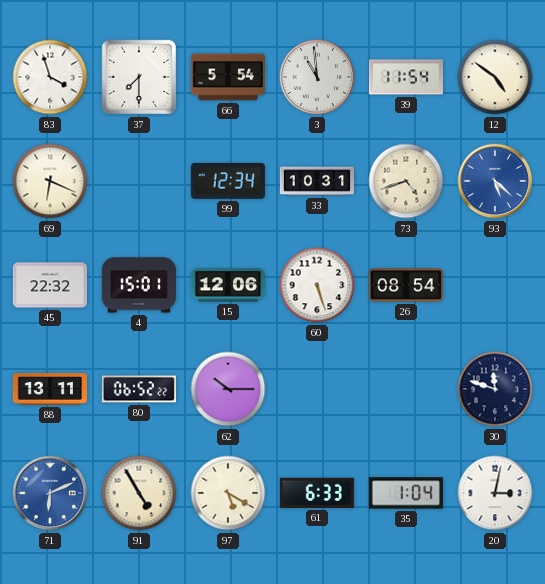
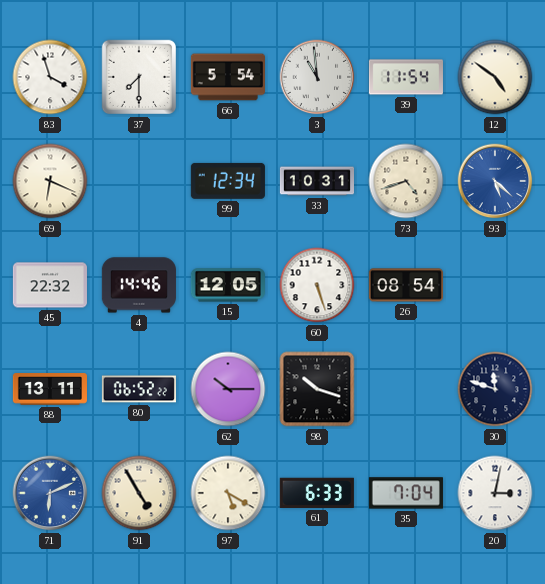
4: 15:01 -> 14:46
15: 12:06 -> 12:05
98: none -> 10:18
35: 1:04 -> 7:04
